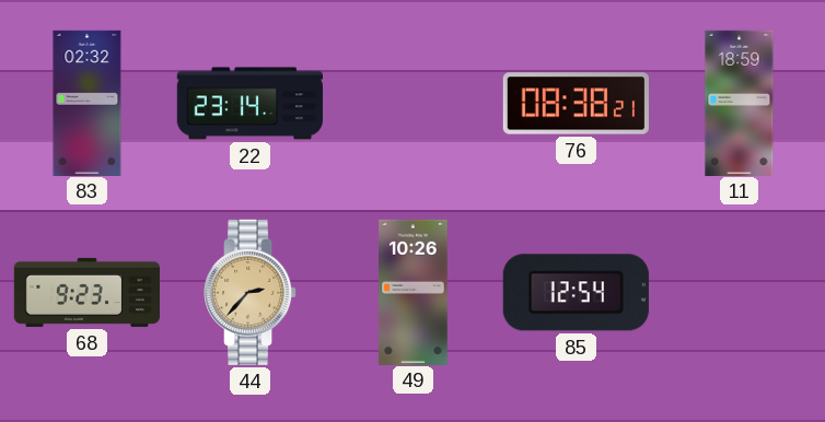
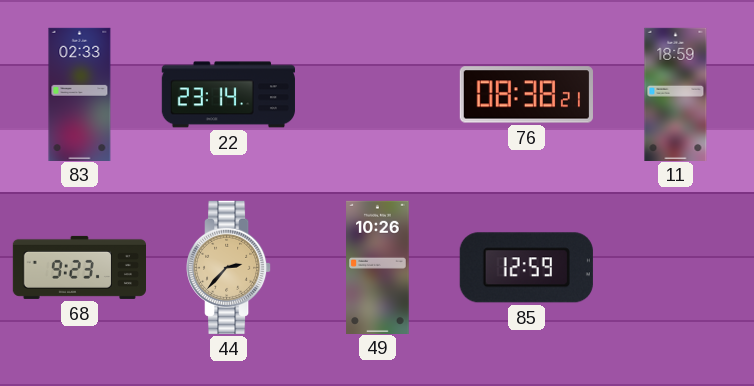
83: 02:32 -> 02:33
85: 12:54 -> 12:59
